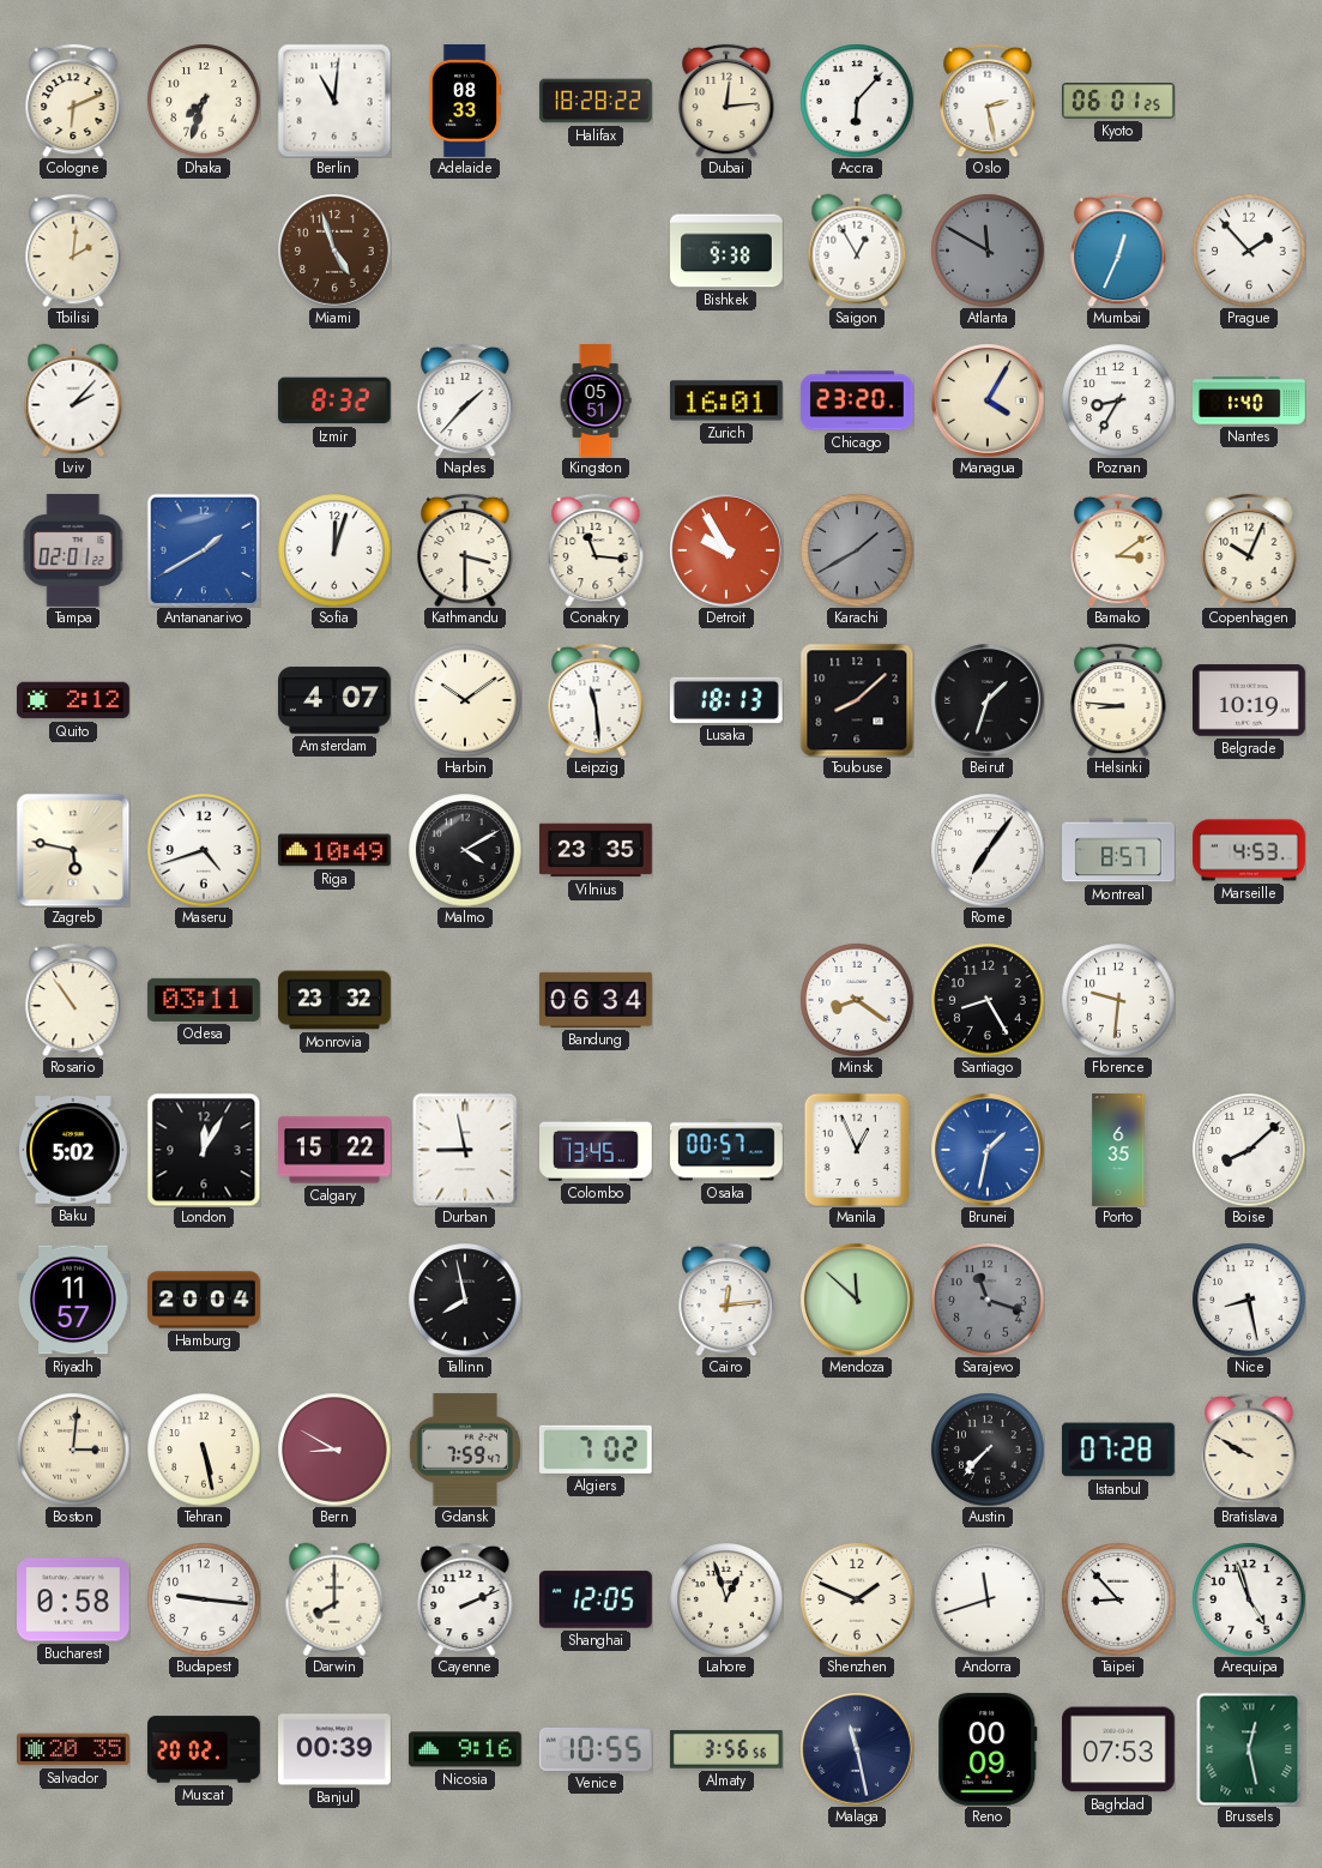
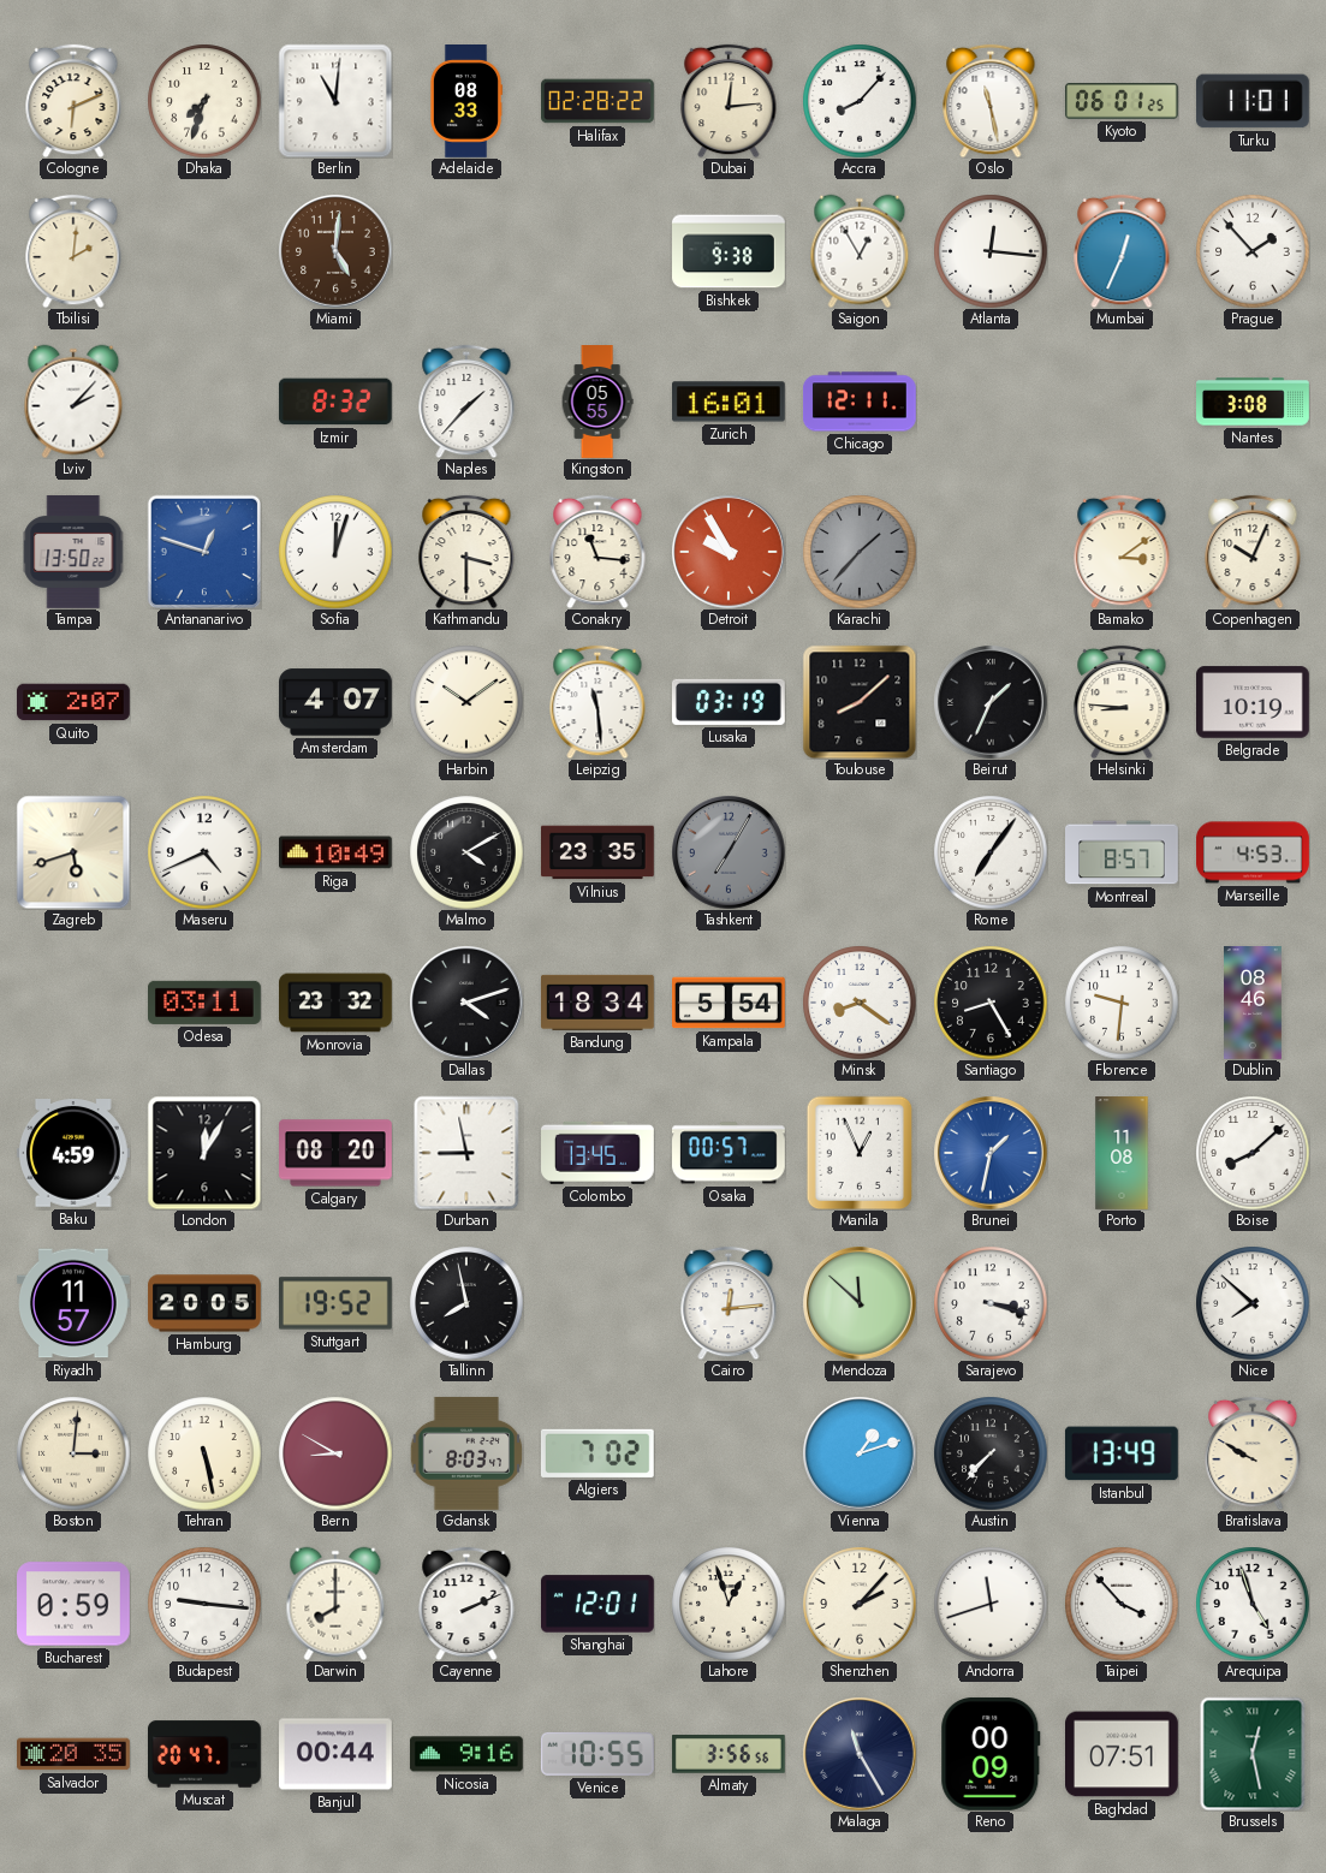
Halifax: 18:28 -> 02:28
Accra: 6:07 -> 8:07
Oslo: 2:28 -> 11:28
Turku: none -> 11:01
Miami: 4:57 -> 5:01
Atlanta: 11:50 -> 12:16
Atlanta dial: grey -> white
Kingston: 05:51 -> 05:55
Chicago: 23:20 -> 12:11
Managua: 4:05 -> none
Poznan: 8:35 -> none
Nantes: 1:40 -> 3:08
Tampa: 02:01 -> 13:50
Antananarivo: 1:40 -> 12:48
Karachi: 1:40 -> 1:37
Quito: 2:12 -> 2:07
Lusaka: 18:13 -> 03:19
Beirut: 1:33 -> 1:34
Zagreb: 5:47 -> 5:42
Maseru: 4:42 -> 4:41
Tashkent: none -> 7:05
Rosario: 10:54 -> none
Dallas: none -> 4:12
Bandung: 06:34 -> 18:34
Kampala: none -> 5:54
Dublin: none -> 08:46
Baku: 5:02 -> 4:59
Calgary: 15:22 -> 08:20
Porto: 6:35 -> 11:08
Hamburg: 20:04 -> 20:05
Stuttgart: none -> 19:52
Sarajevo: 11:18 -> 3:18
Sarajevo dial: grey -> white
Nice: 8:28 -> 7:52
Gdansk: 7:59 -> 8:03
Vienna: none -> 1:12
Istanbul: 07:28 -> 13:49
Bucharest: 0:58 -> 0:59
Shanghai: 12:05 -> 12:01
Shenzhen: 1:49 -> 2:07
Taipei: 8:53 -> 3:53
Muscat: 20:02 -> 20:47
Banjul: 00:39 -> 00:44
Malaga: 11:28 -> 11:25
Baghdad: 07:53 -> 07:51
